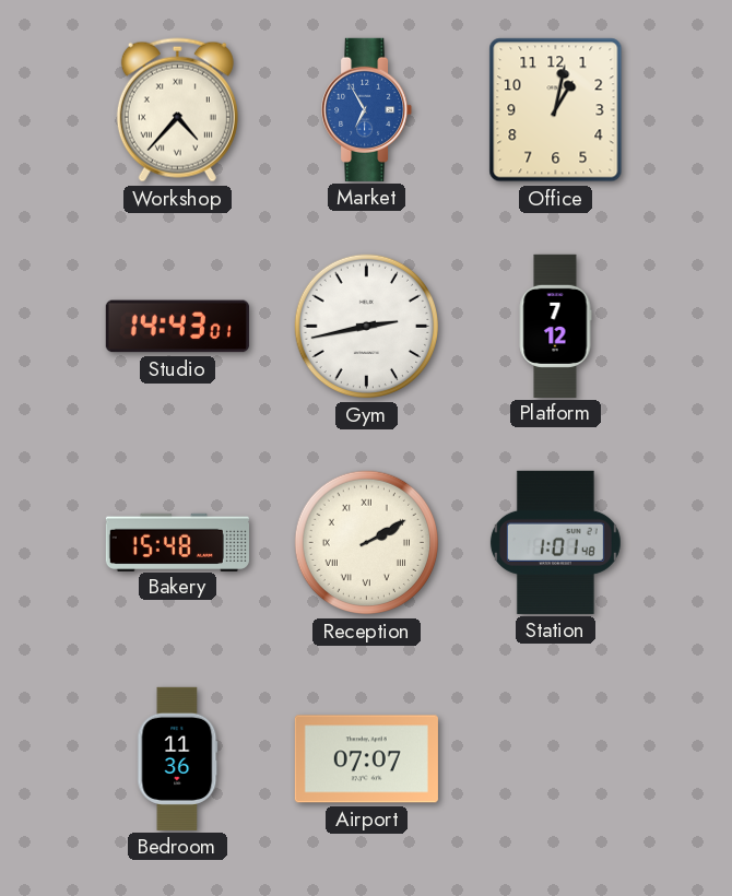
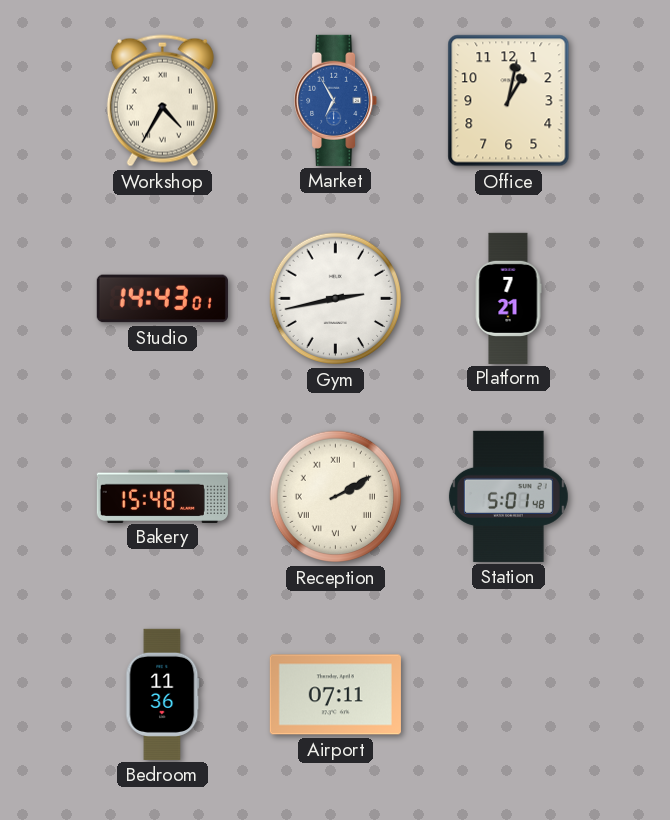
Workshop: 4:37 -> 4:35
Platform: 7:12 -> 7:21
Station: 1:01 -> 5:01
Airport: 07:07 -> 07:11
